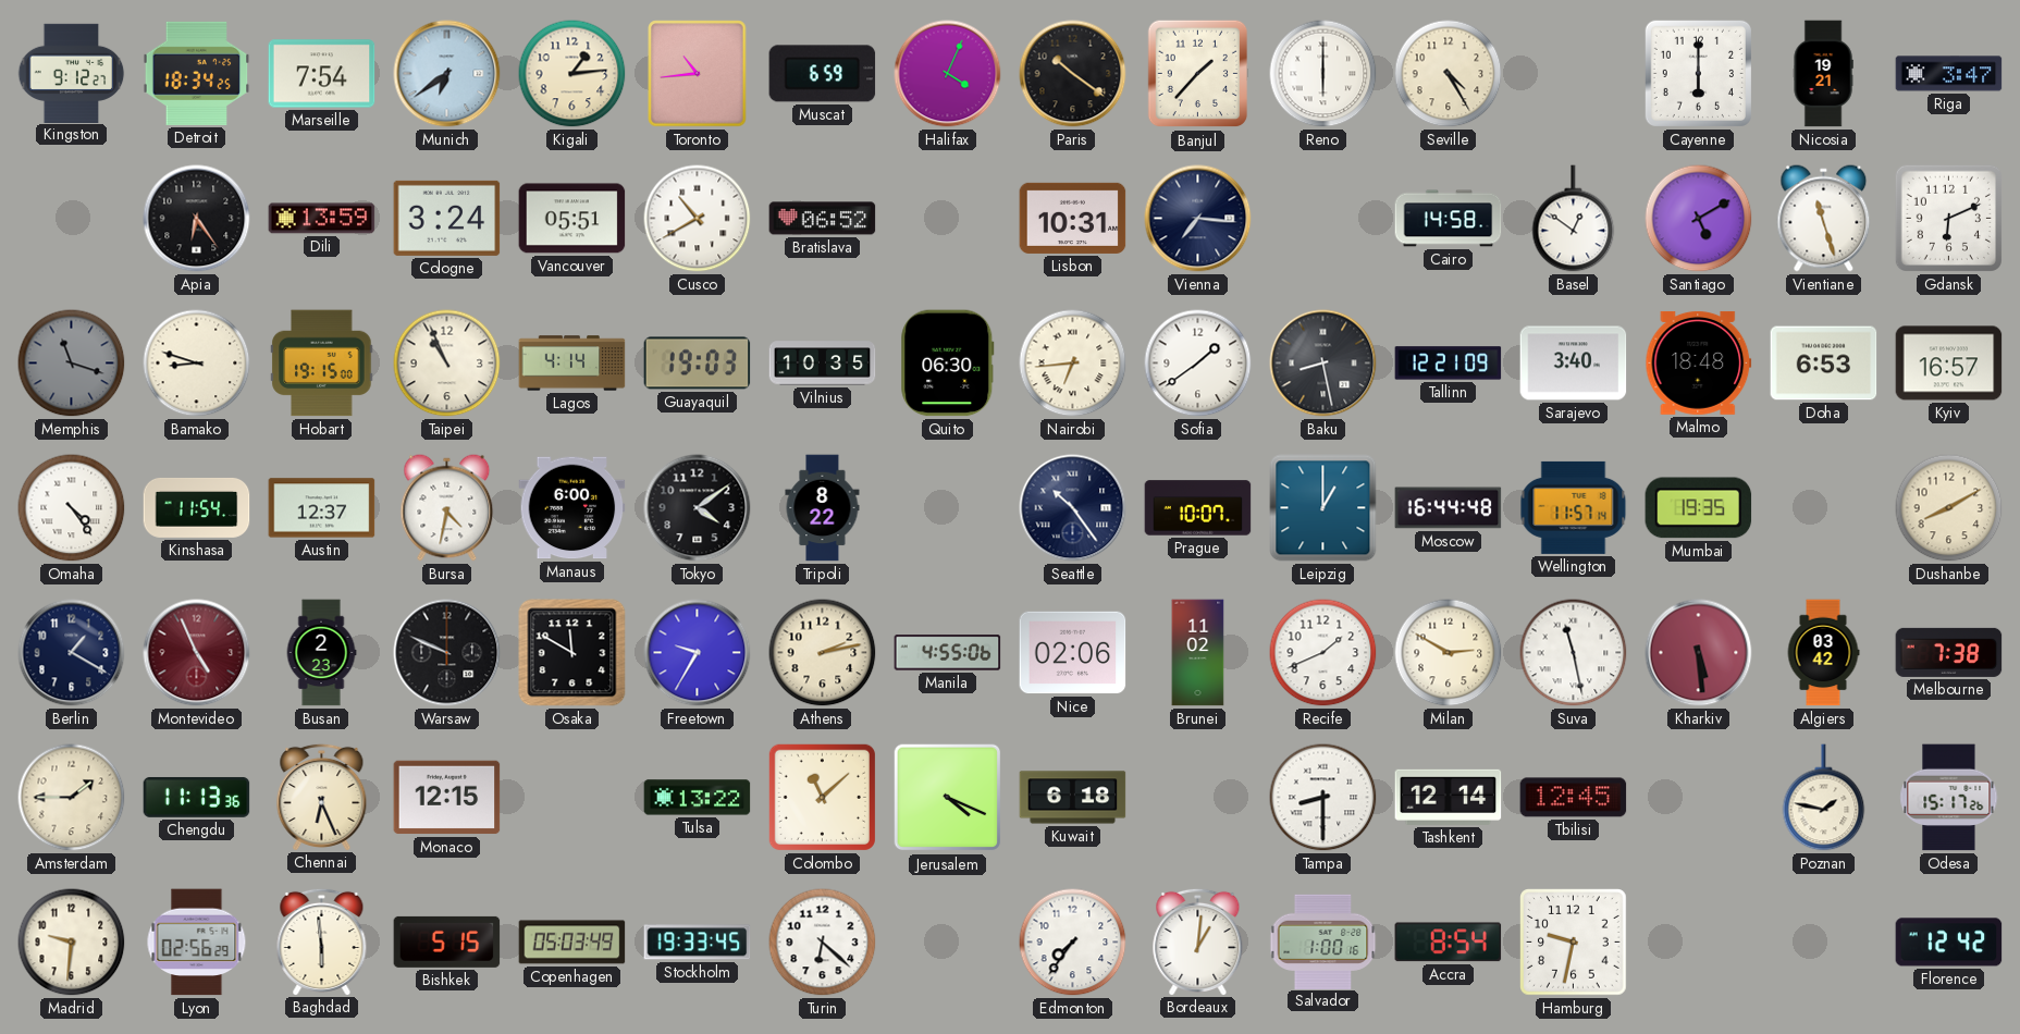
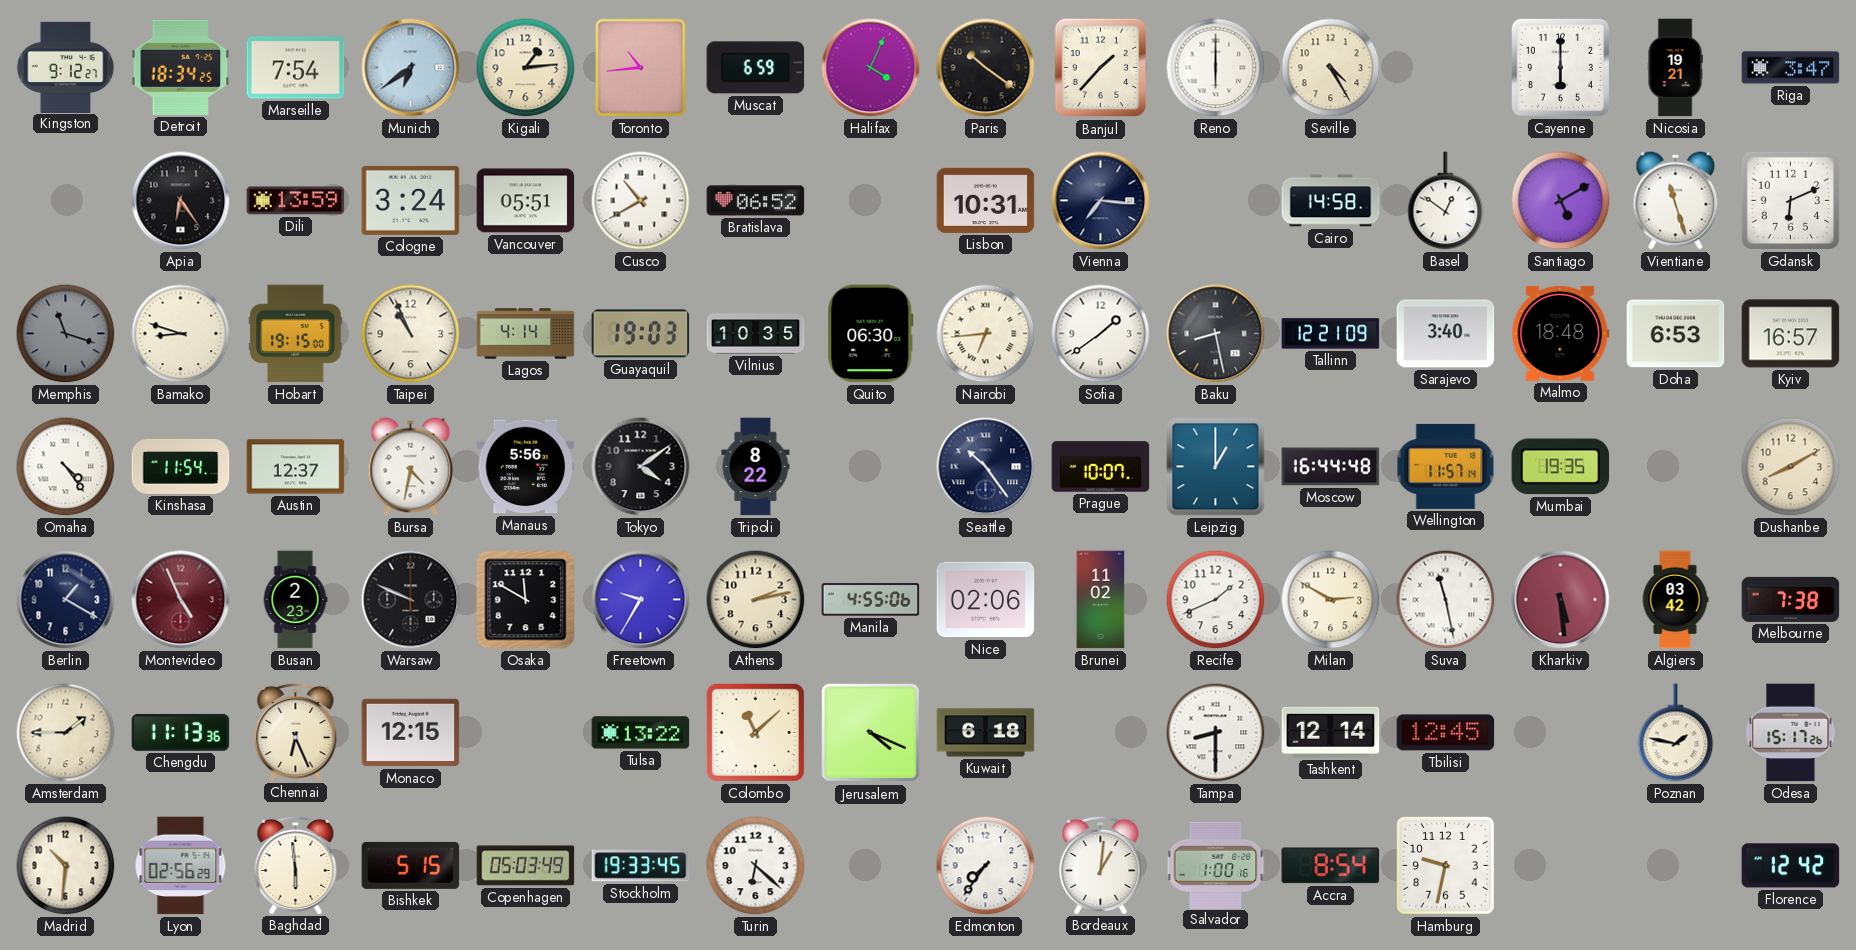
Manaus: 6:00 -> 5:56
Madrid: 9:31 -> 10:31
